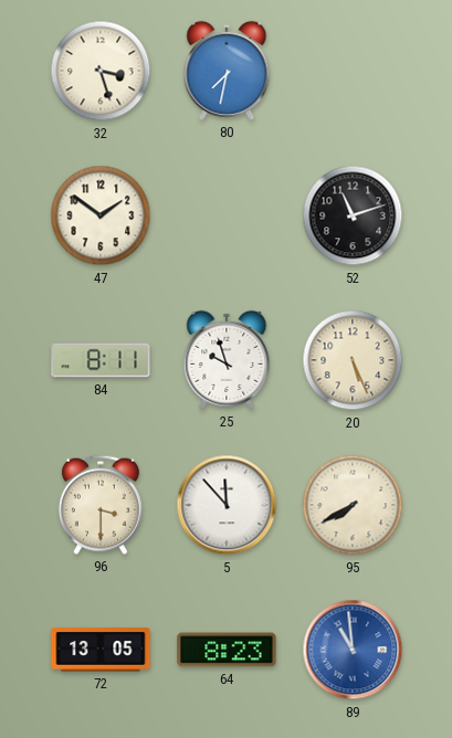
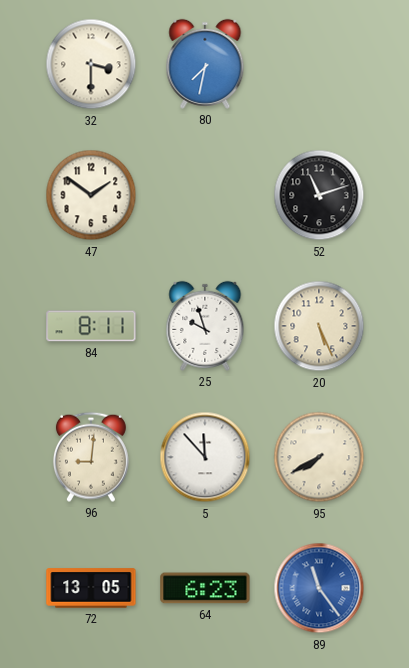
32: 3:27 -> 3:30
96: 3:30 -> 9:01
64: 8:23 -> 6:23
89: 10:59 -> 11:24
